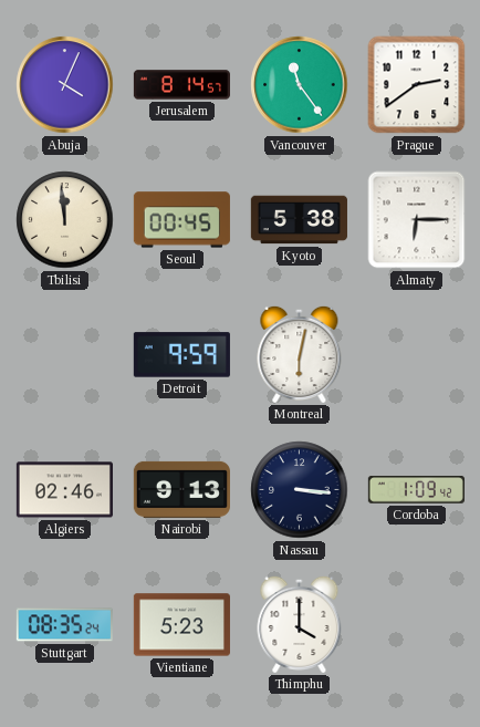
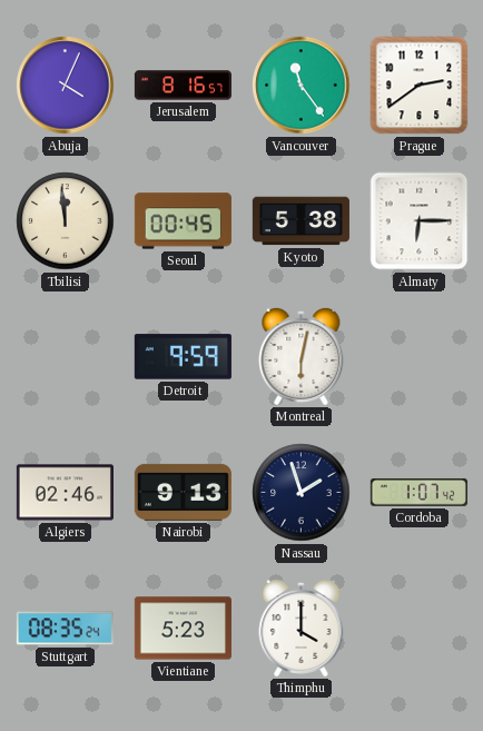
Jerusalem: 8:14 -> 8:16
Nassau: 3:16 -> 1:57
Cordoba: 1:09 -> 1:07
